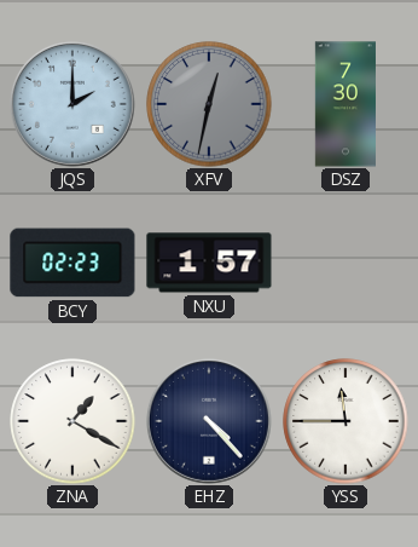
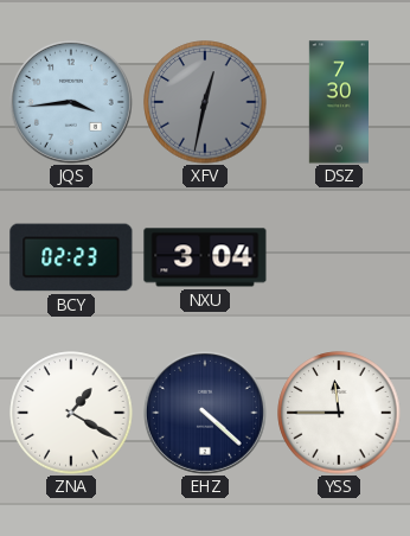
JQS: 2:00 -> 3:44
NXU: 1:57 -> 3:04
EHZ: 4:23 -> 4:22
